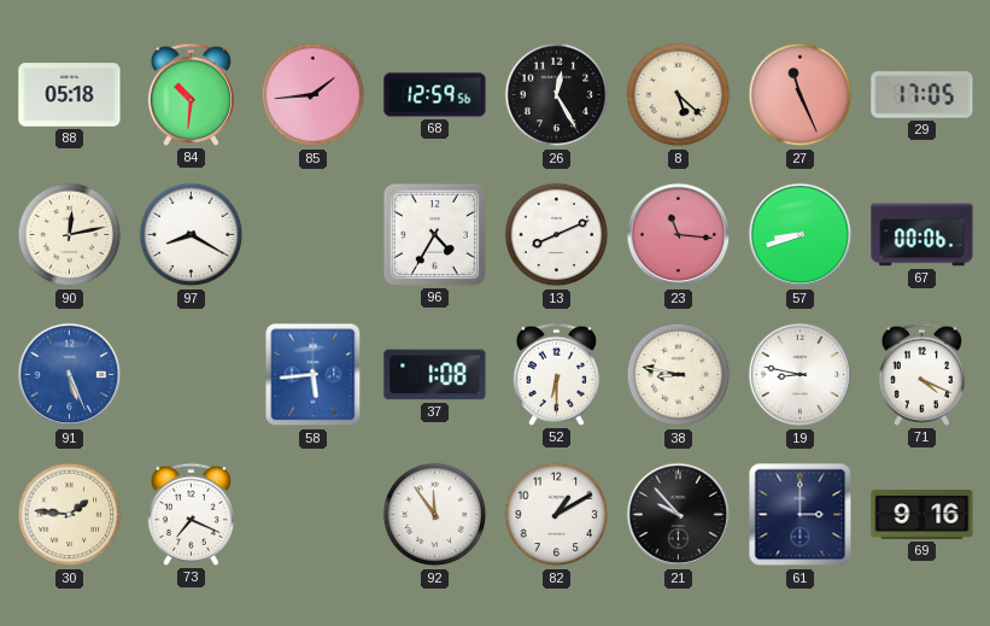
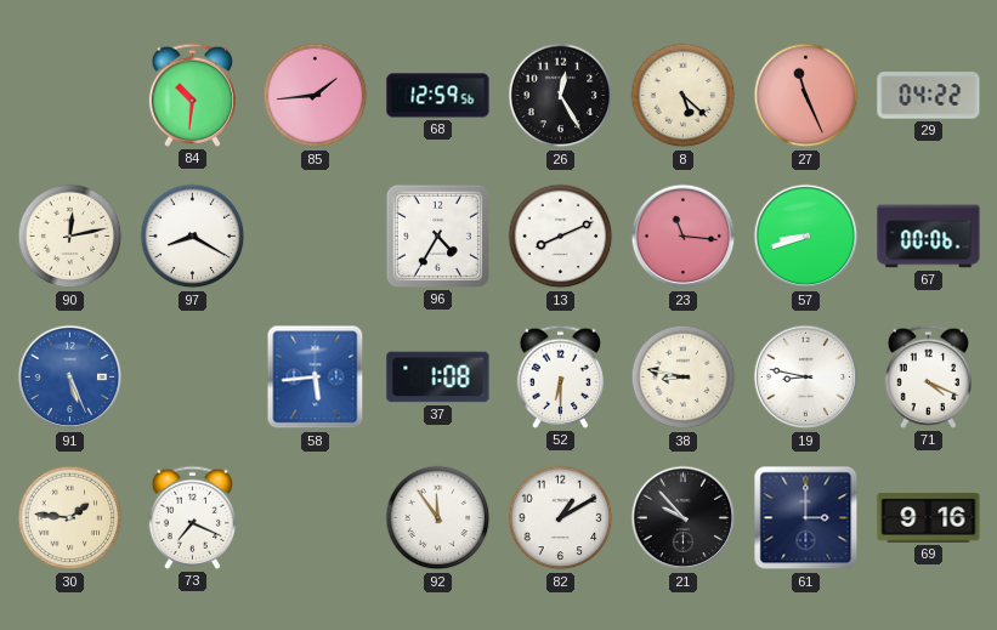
88: 05:18 -> none
29: 17:05 -> 04:22
